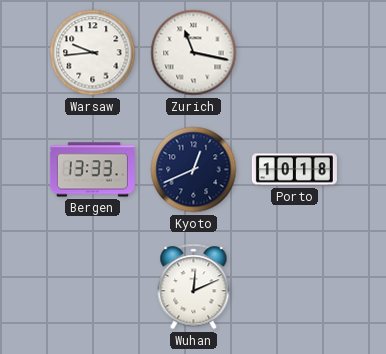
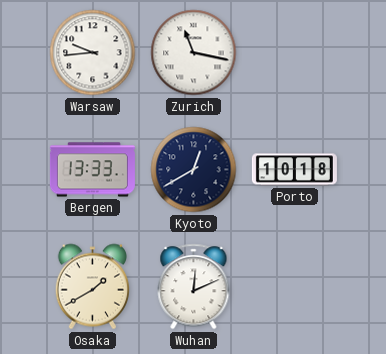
Kyoto: 12:41 -> 12:40
Osaka: none -> 1:40
